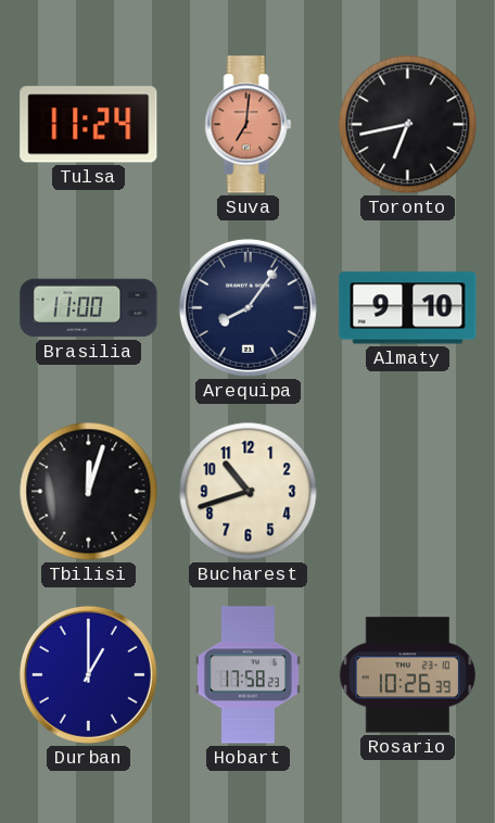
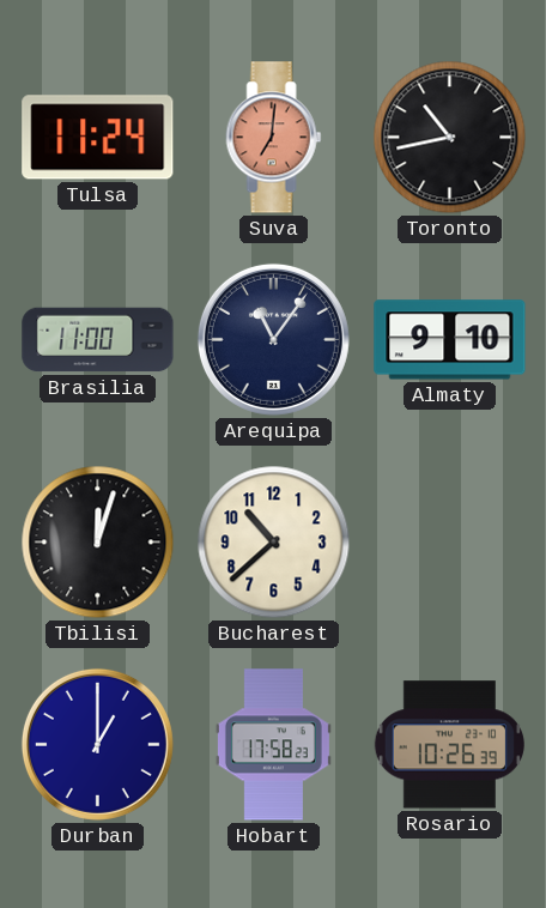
Toronto: 6:43 -> 10:43
Arequipa: 8:06 -> 11:06
Bucharest: 10:42 -> 10:38
